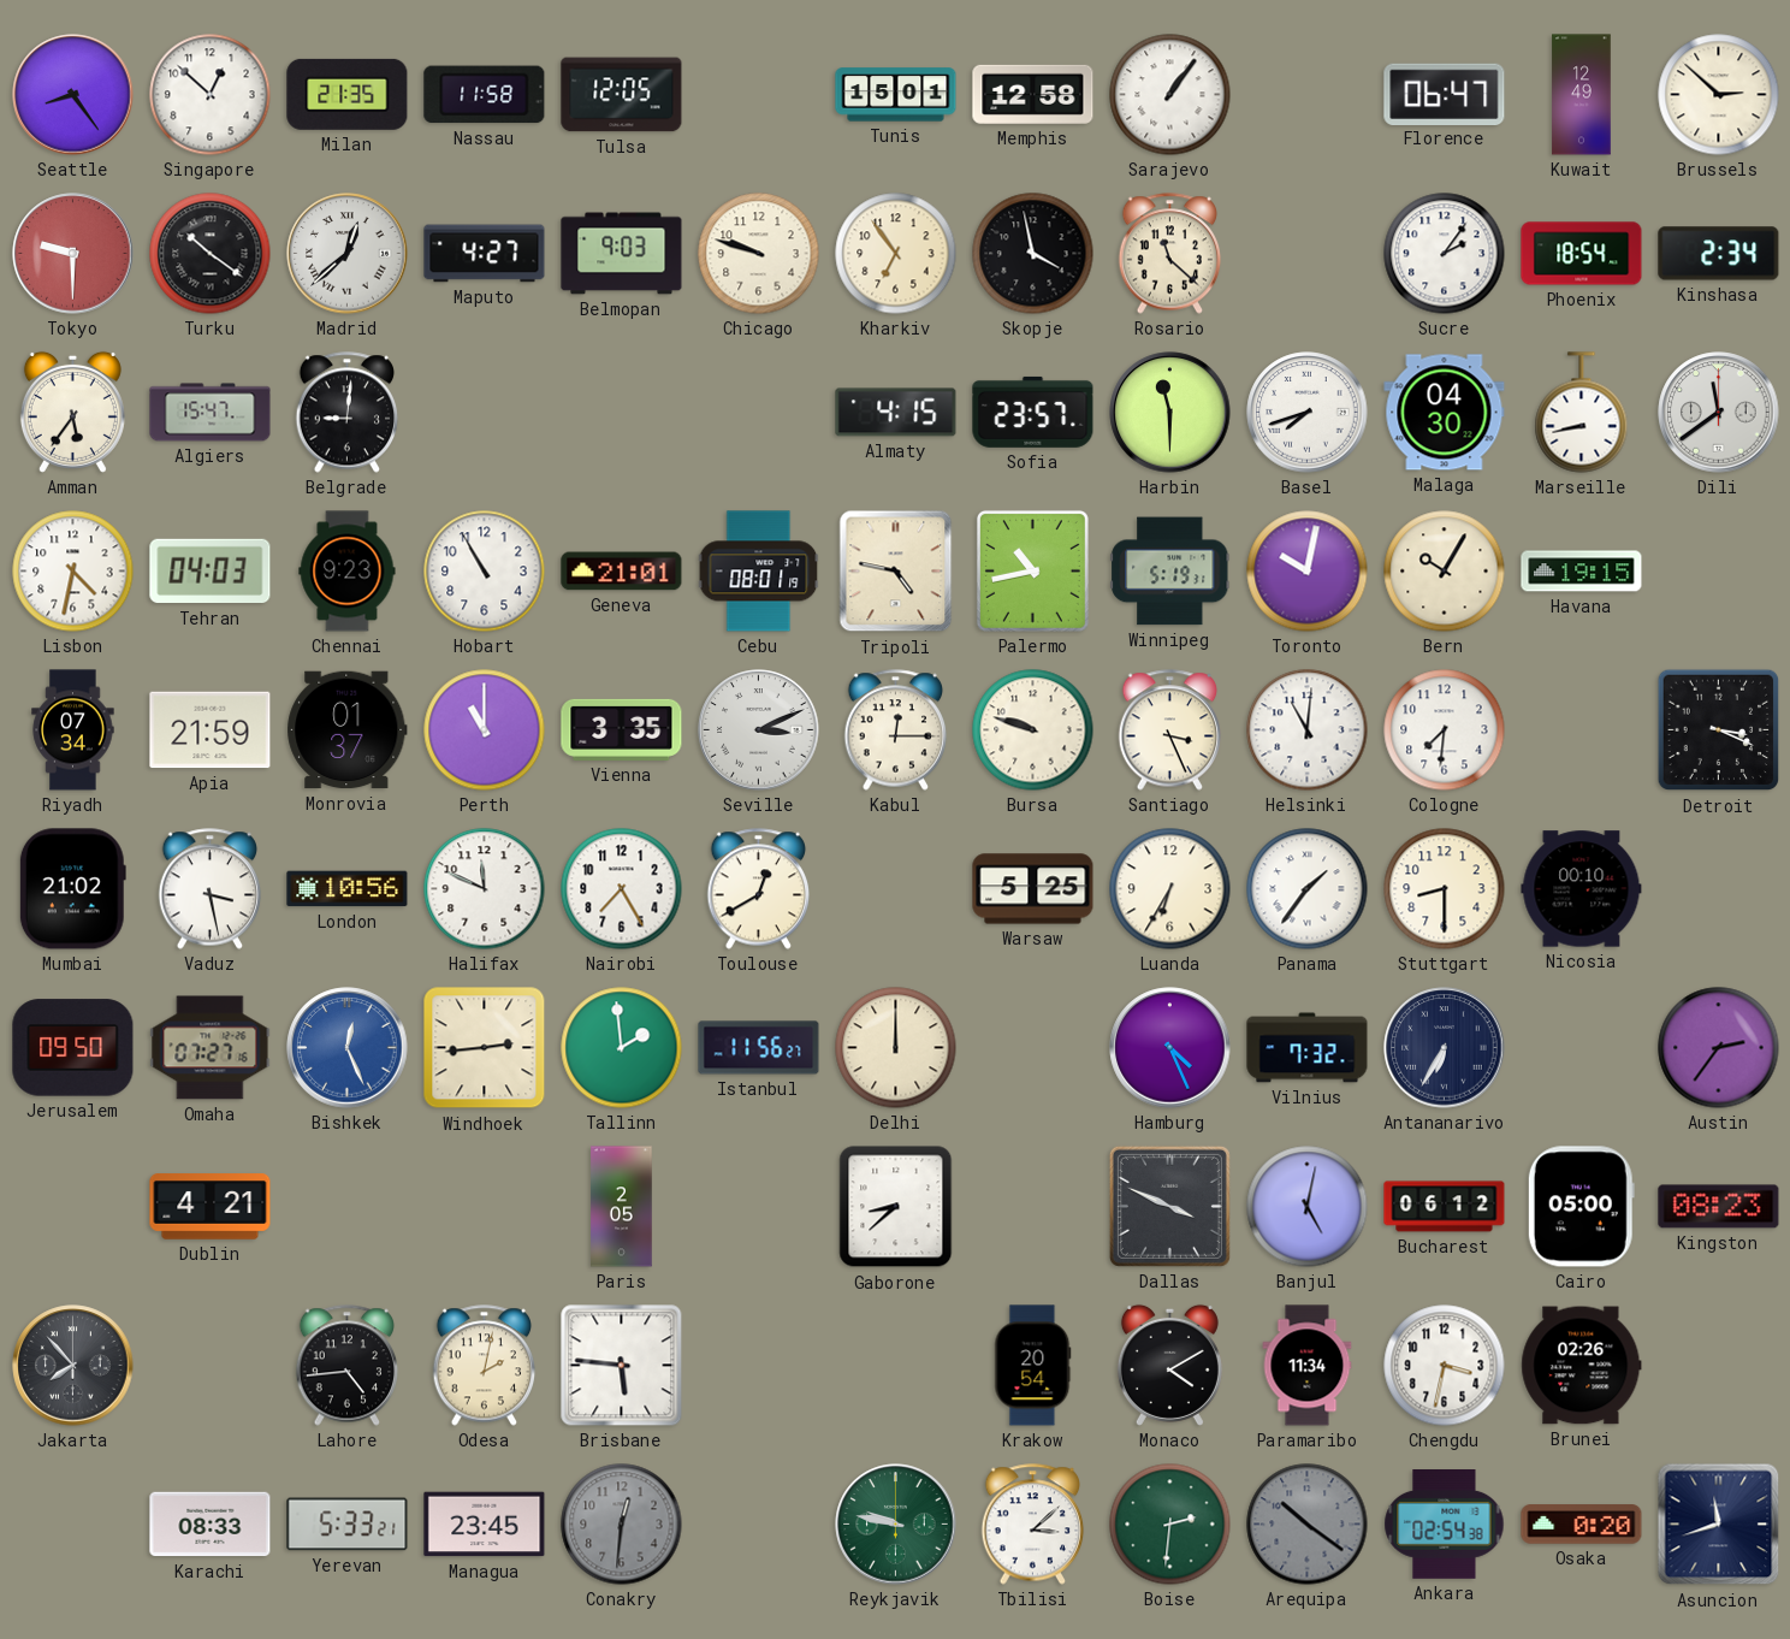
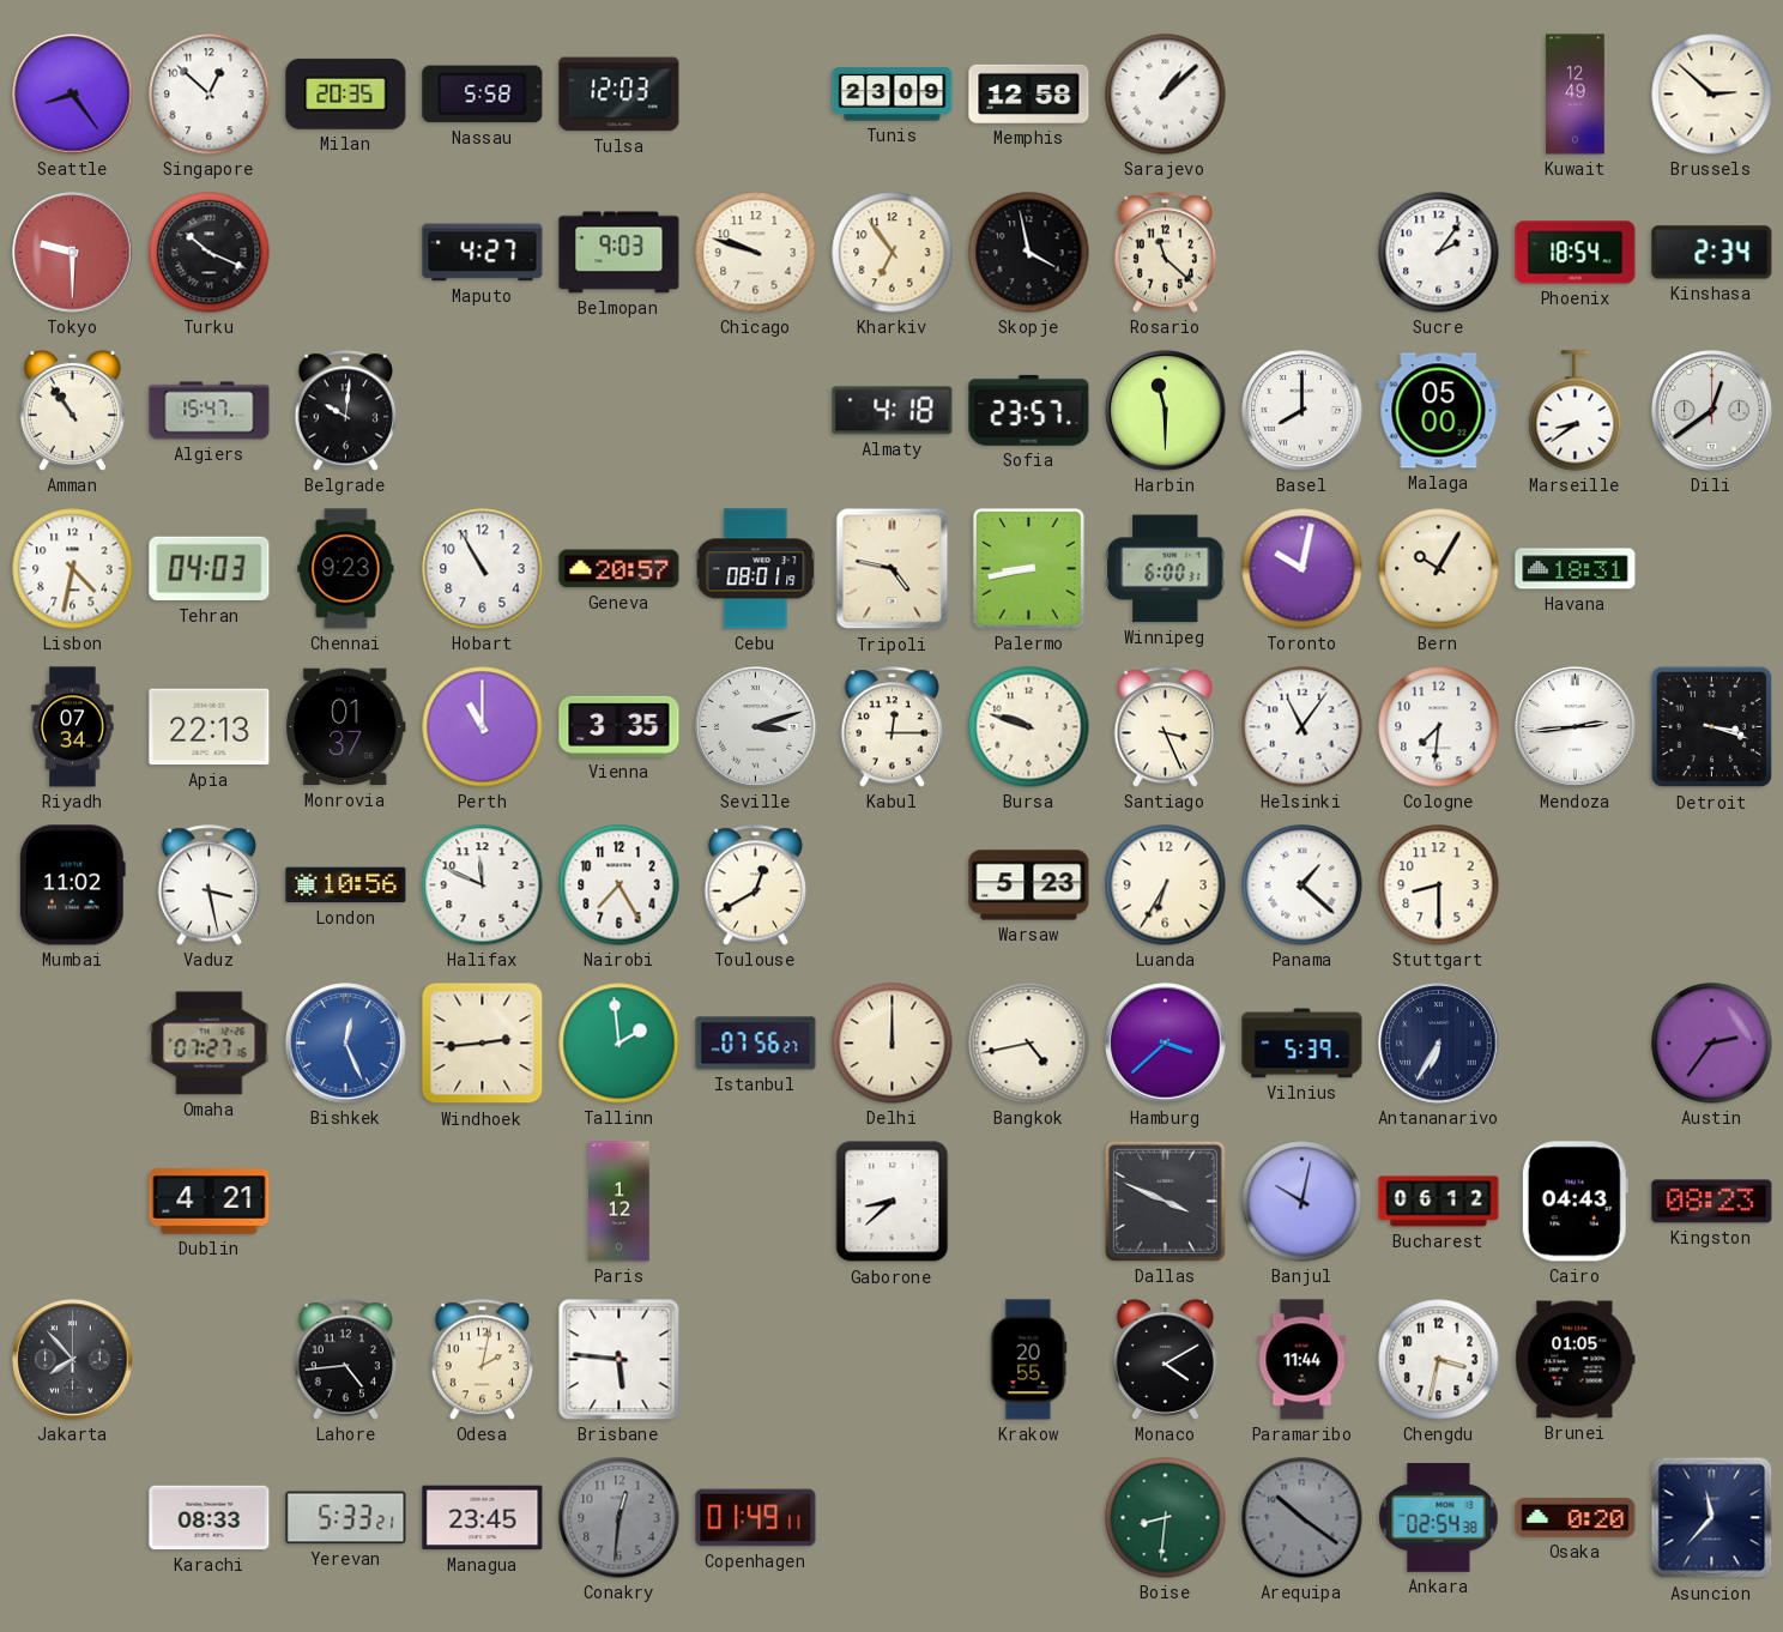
Milan: 21:35 -> 20:35
Nassau: 11:58 -> 5:58
Tulsa: 12:05 -> 12:03
Tunis: 15:01 -> 23:09
Sarajevo: 1:06 -> 1:08
Florence: 06:47 -> none
Turku: 10:21 -> 10:19
Madrid: 12:38 -> none
Amman: 5:36 -> 10:54
Belgrade: 9:01 -> 10:01
Almaty: 4:15 -> 4:18
Basel: 7:42 -> 8:00
Malaga: 04:30 -> 05:00
Marseille: 8:43 -> 8:39
Dili: 11:39 -> 12:39
Geneva: 21:01 -> 20:57
Palermo: 10:43 -> 8:43
Winnipeg: 5:19 -> 6:00
Havana: 19:15 -> 18:31
Apia: 21:59 -> 22:13
Seville: 3:11 -> 3:12
Helsinki: 11:01 -> 11:06
Mendoza: none -> 2:44
Detroit: 3:19 -> 3:18
Mumbai: 21:02 -> 11:02
Warsaw: 5:25 -> 5:23
Panama: 1:36 -> 1:22
Nicosia: 00:10 -> none
Jerusalem: 09:50 -> none
Istanbul: 11:56 -> 07:56
Bangkok: none -> 4:43
Hamburg: 4:26 -> 3:38
Vilnius: 7:32 -> 5:39
Paris: 2:05 -> 1:12
Banjul: 5:02 -> 10:02
Cairo: 05:00 -> 04:43
Krakow: 20:54 -> 20:55
Paramaribo: 11:34 -> 11:44
Brunei: 02:26 -> 01:05
Copenhagen: none -> 01:49
Reykjavik: 9:47 -> none
Tbilisi: 3:08 -> none
Boise: 2:31 -> 8:31
Asuncion: 11:42 -> 11:37
